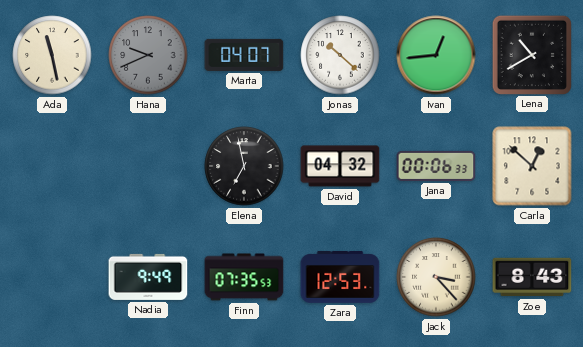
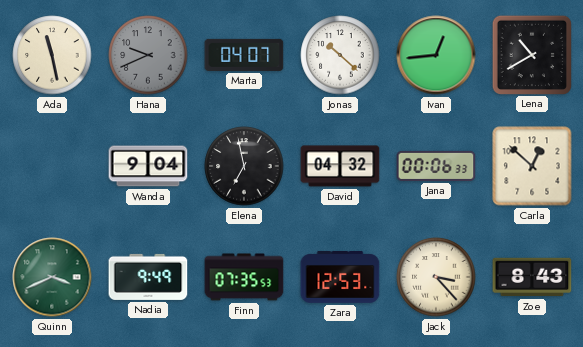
Wanda: none -> 9:04
Quinn: none -> 3:41
